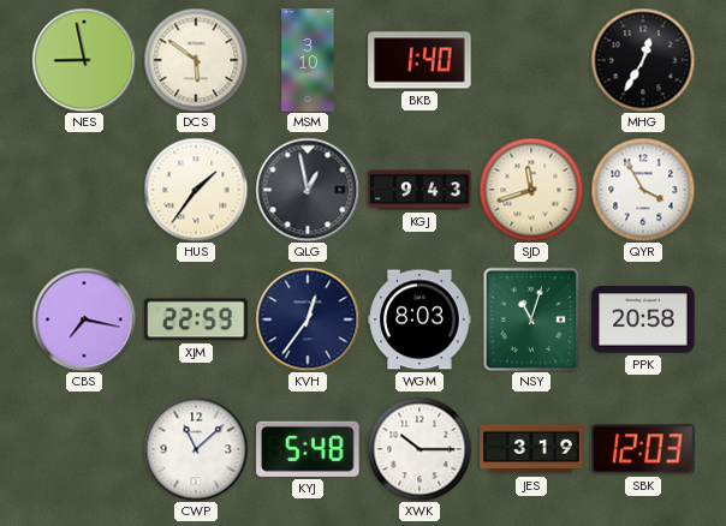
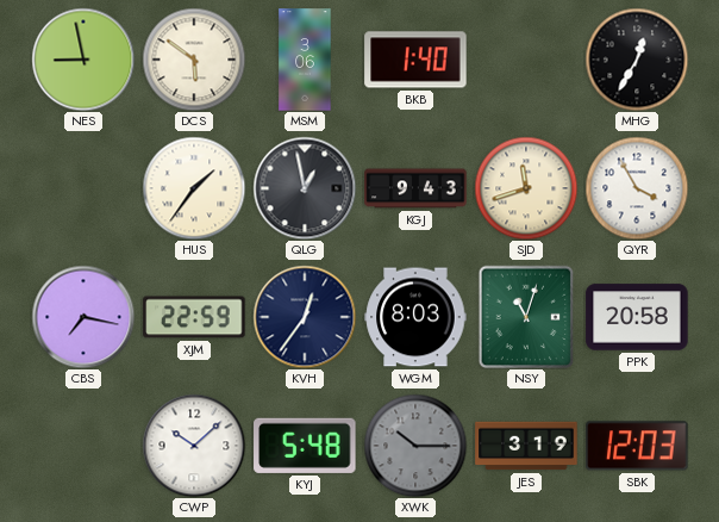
MSM: 3:10 -> 3:06
CWP: 11:08 -> 10:08
XWK dial: white -> grey
